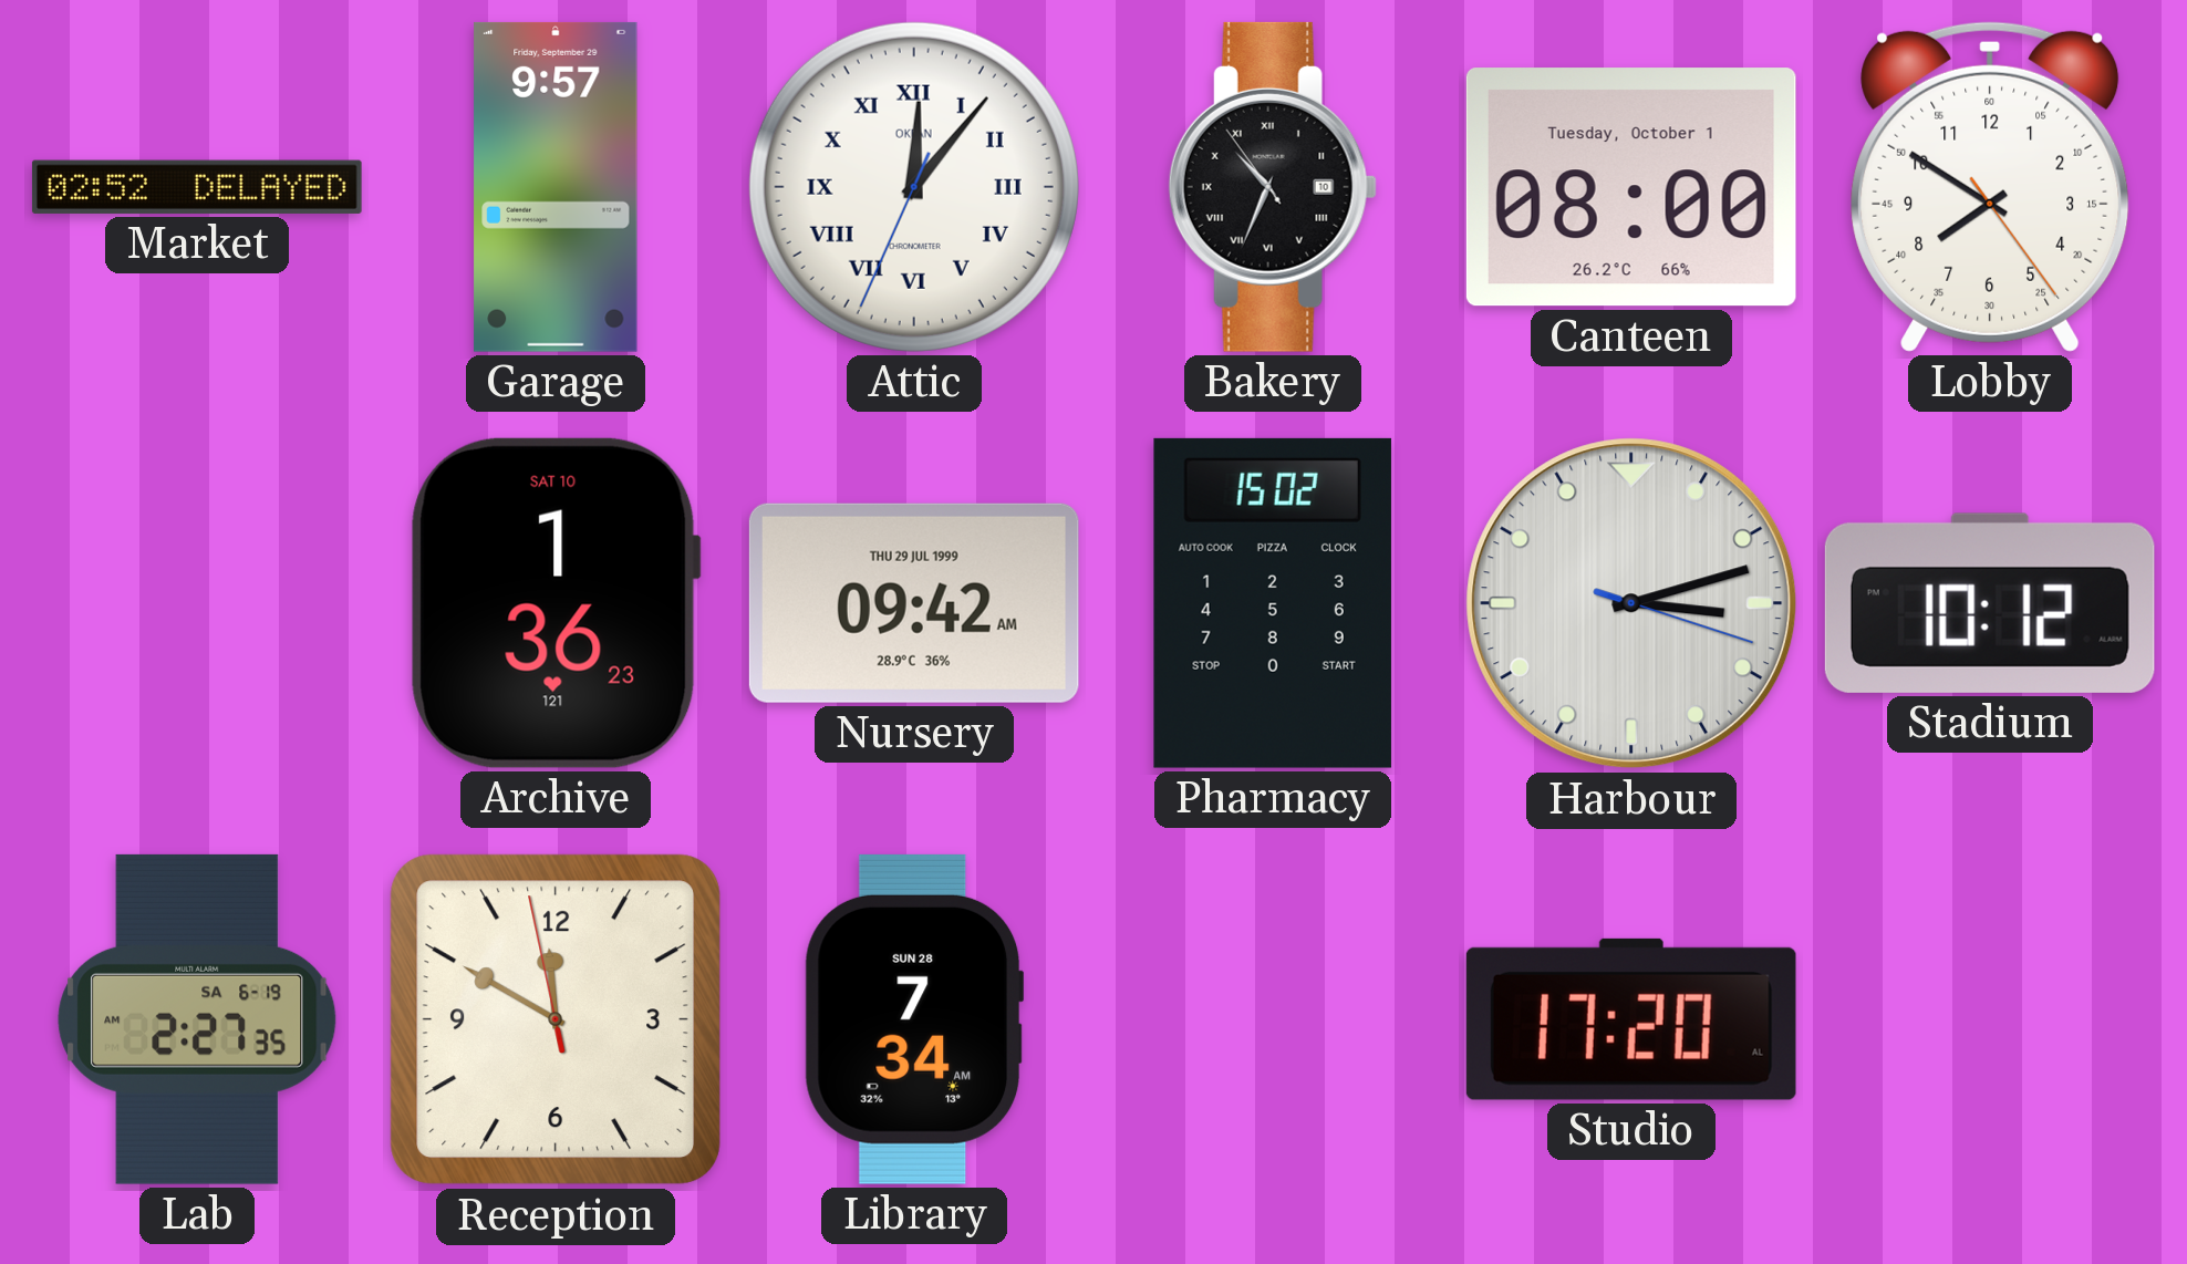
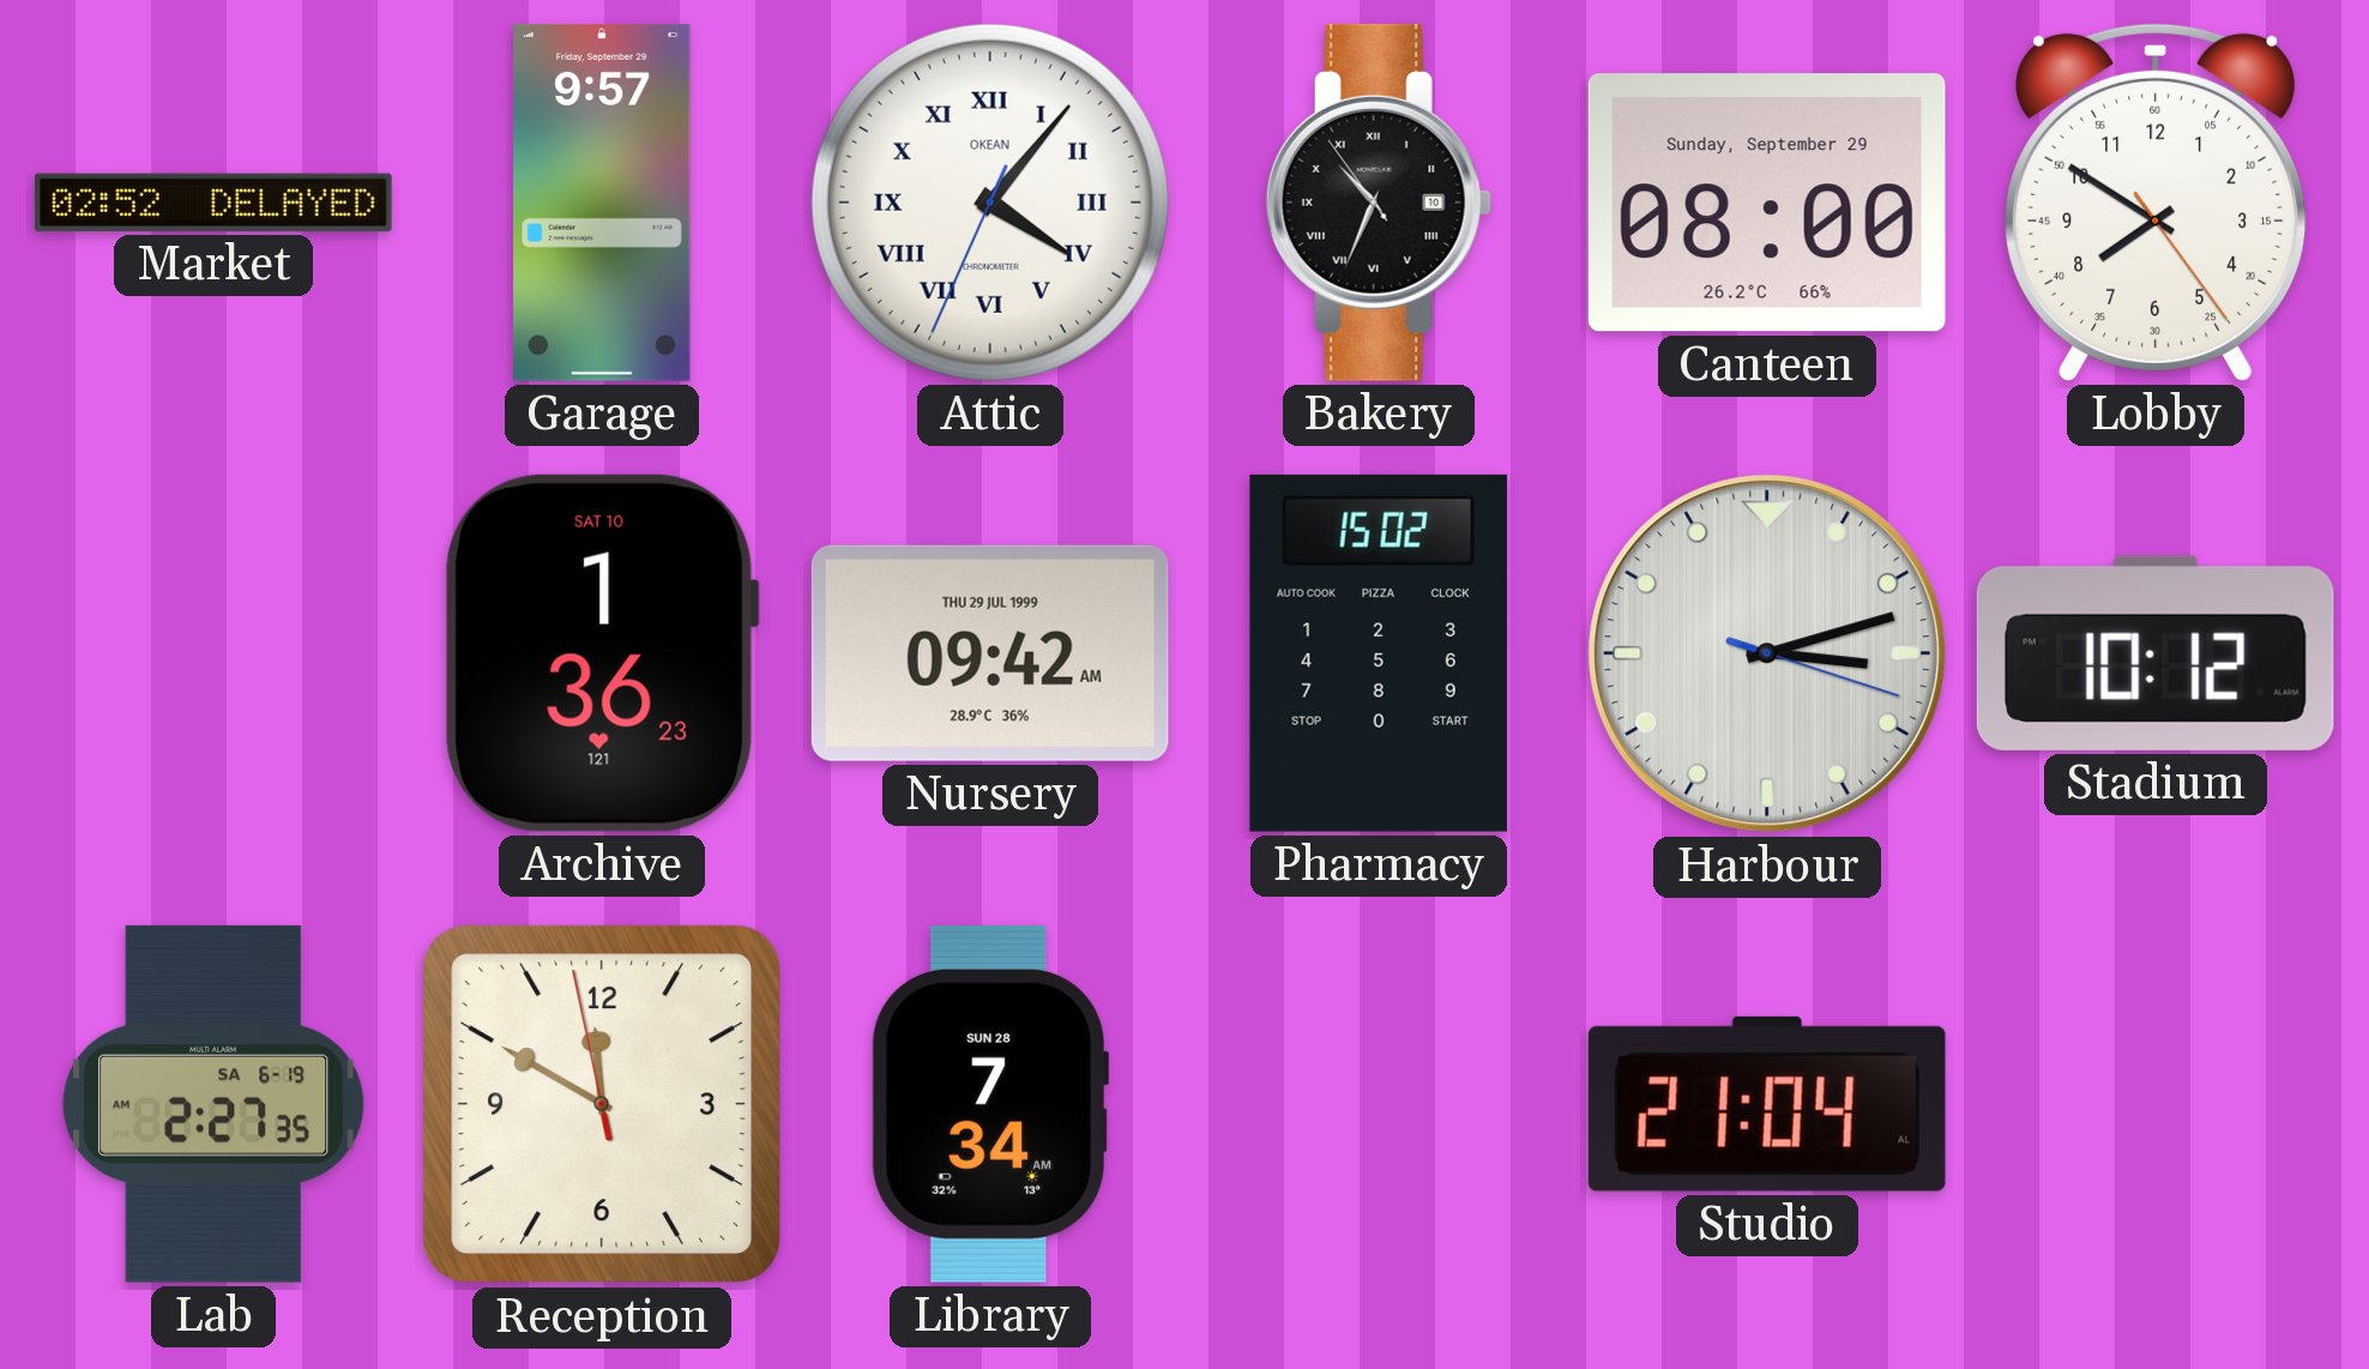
Attic: 12:06 -> 4:06
Canteen date: Tuesday, October 1 -> Sunday, September 29
Studio: 17:20 -> 21:04
